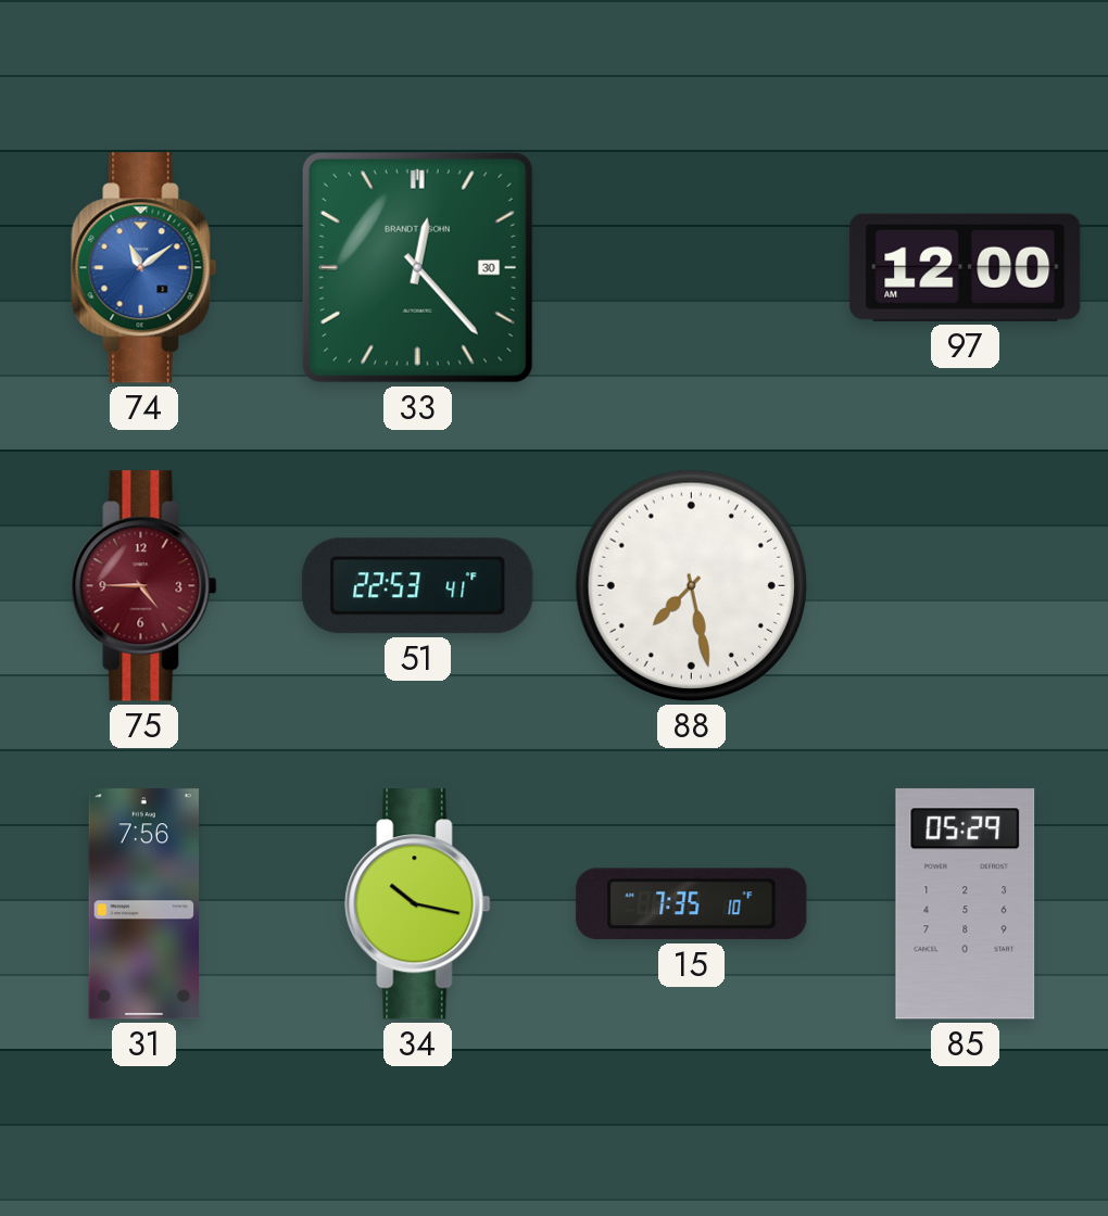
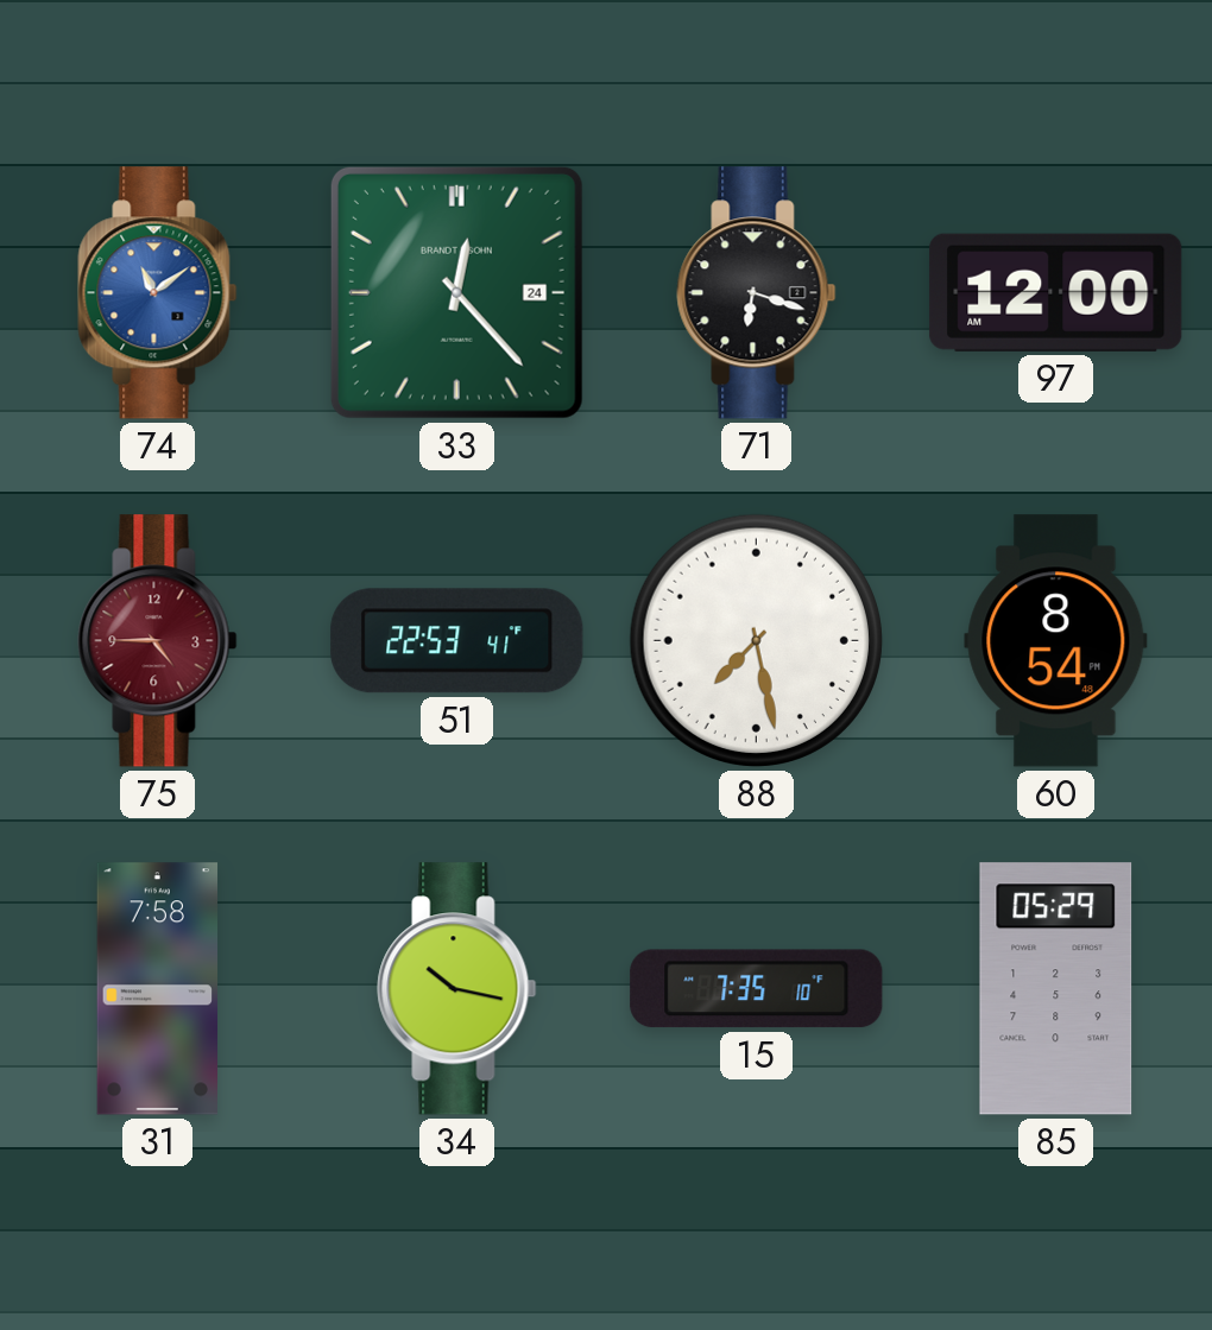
33 date: 30 -> 24
71: none -> 6:18
60: none -> 8:54
31: 7:56 -> 7:58
